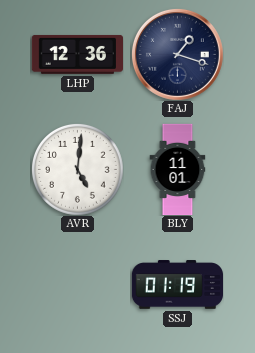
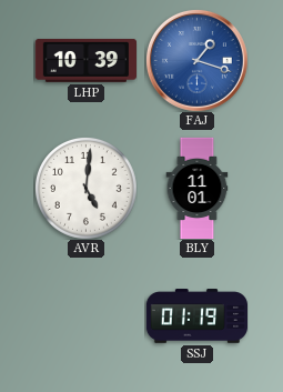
LHP: 12:36 -> 10:39
FAJ dial: navy -> blue
